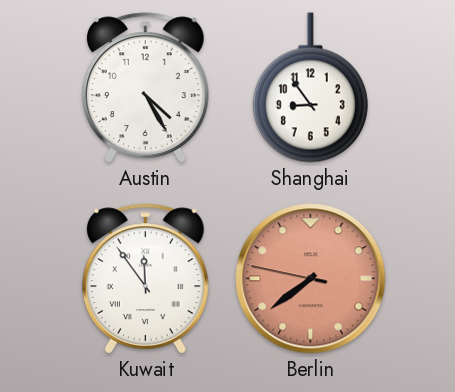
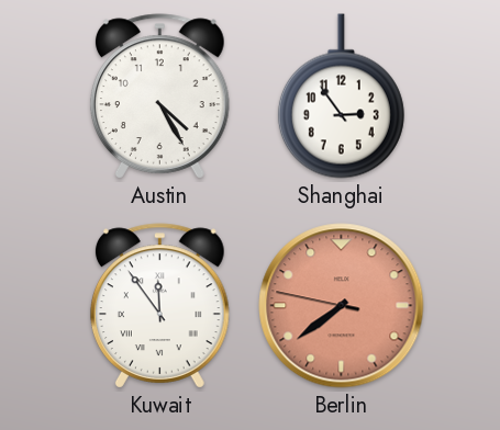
Shanghai: 8:54 -> 2:54
